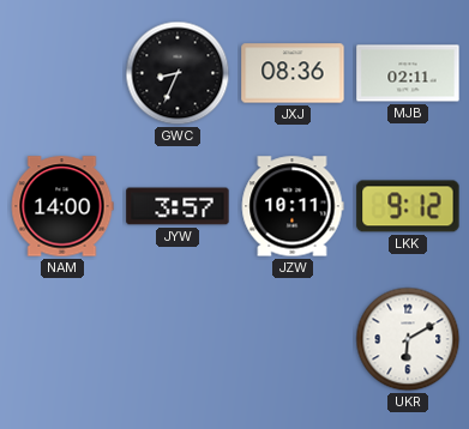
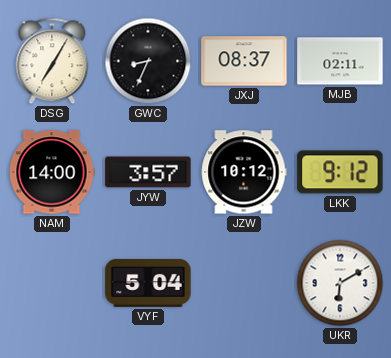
DSG: none -> 7:05
JXJ: 08:36 -> 08:37
JZW: 10:11 -> 10:12
VYF: none -> 5:04
